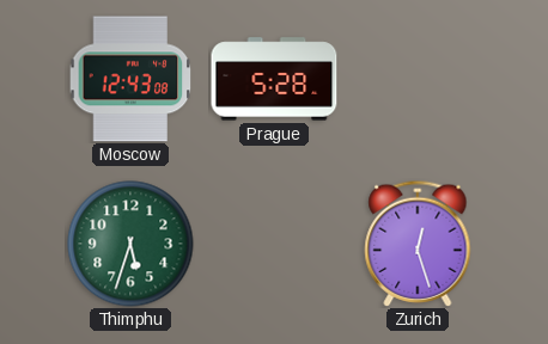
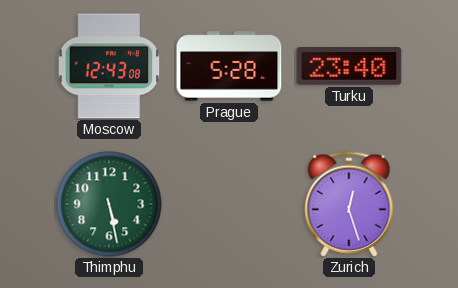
Turku: none -> 23:40
Thimphu: 5:33 -> 5:28
